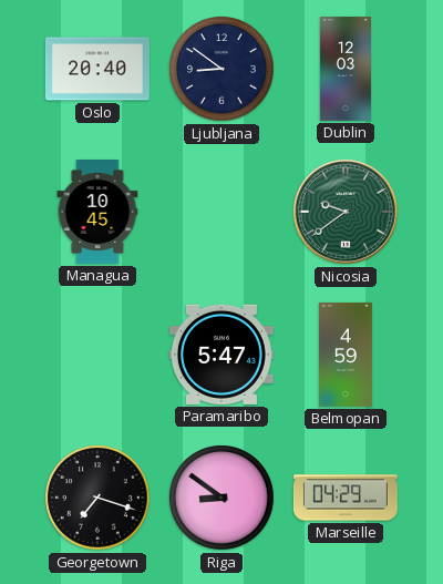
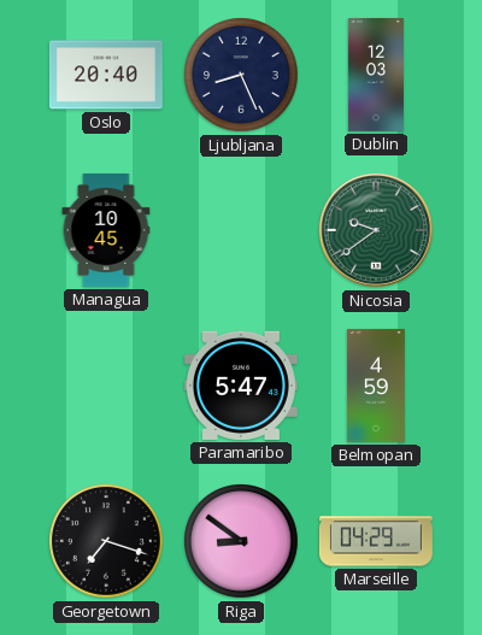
Ljubljana: 8:51 -> 8:26
